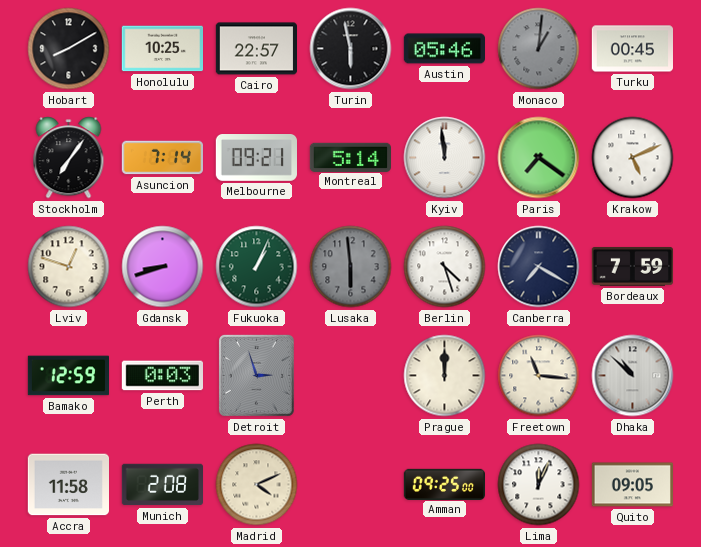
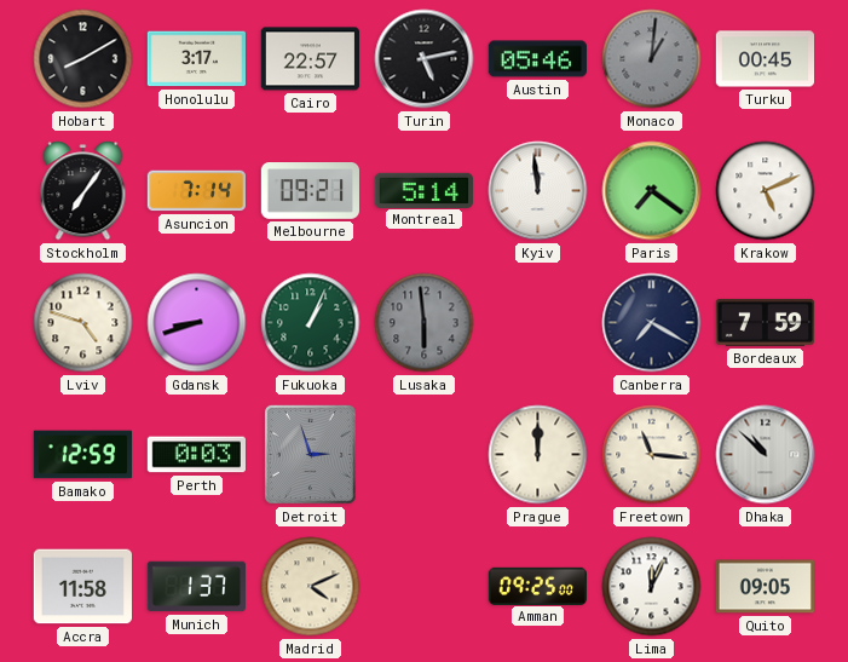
Honolulu: 10:25 -> 3:17
Turin: 5:58 -> 5:13
Lviv: 12:48 -> 4:48
Berlin: 4:27 -> none
Munich: 2:08 -> 1:37
